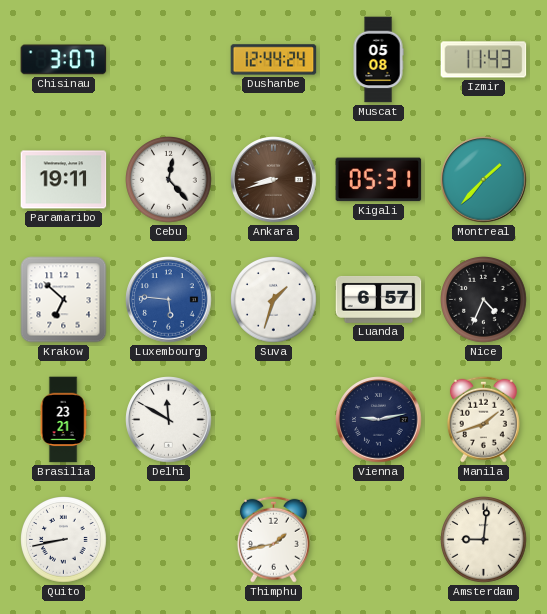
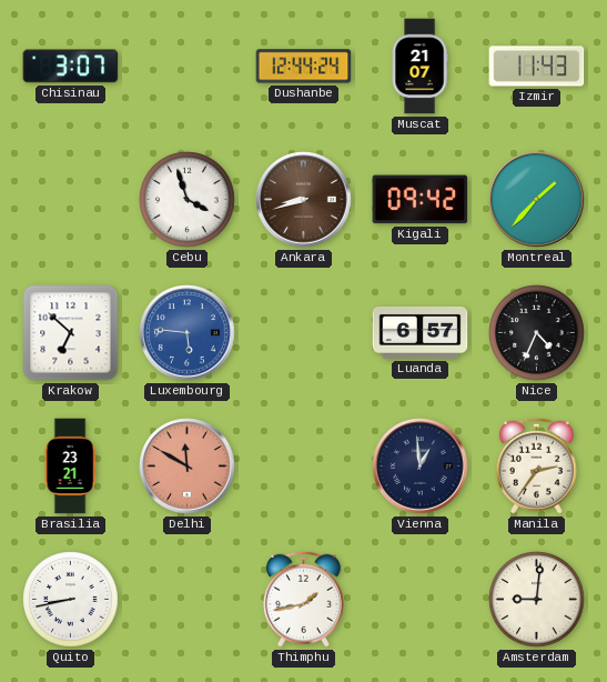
Muscat: 05:08 -> 21:07
Paramaribo: 19:11 -> none
Cebu: 12:23 -> 3:57
Kigali: 05:31 -> 09:42
Suva: 1:33 -> none
Delhi dial: white -> salmon
Vienna: 9:13 -> 12:59
Manila: 1:42 -> 2:36
